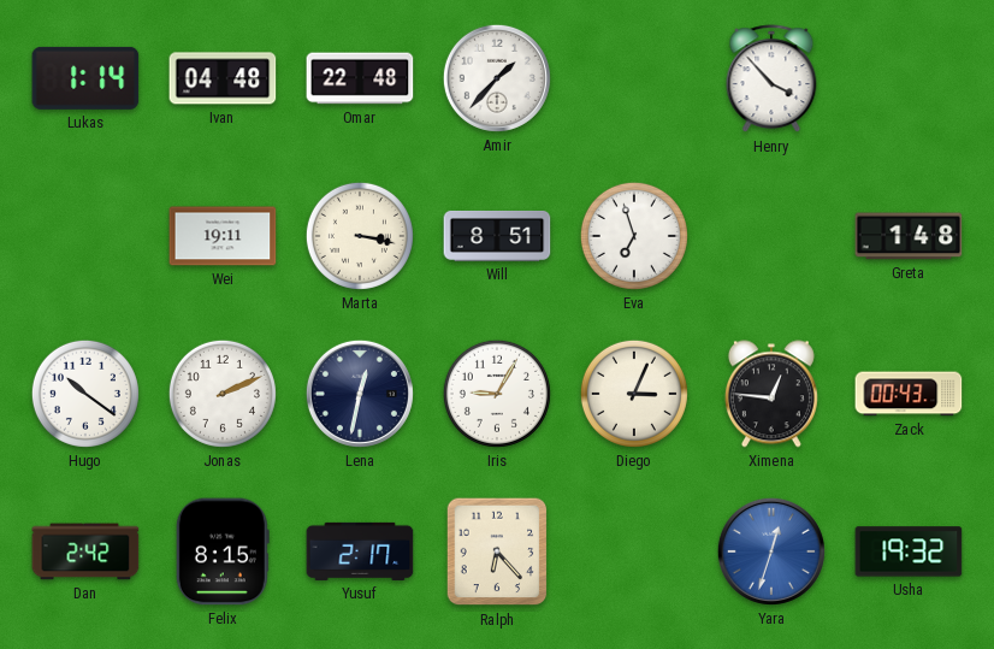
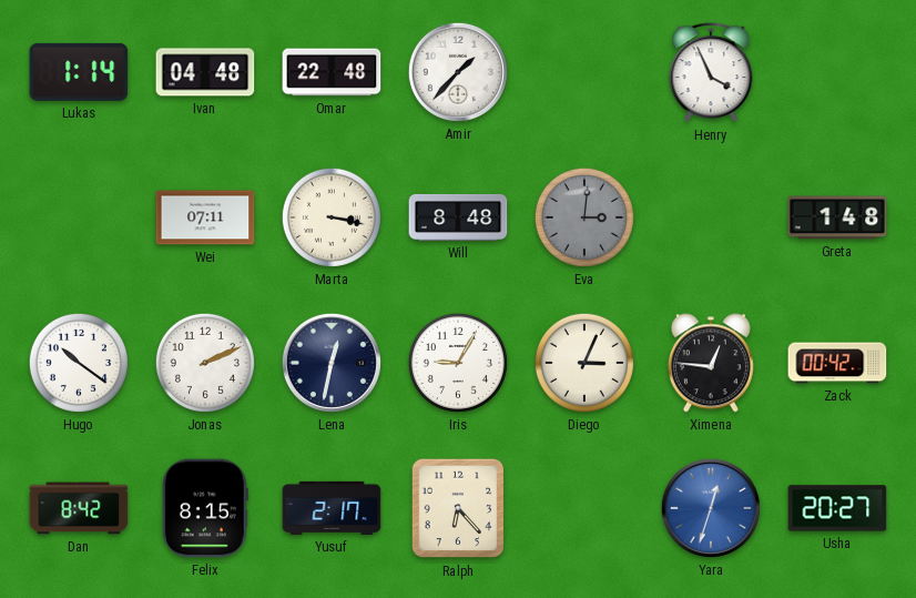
Henry: 3:53 -> 3:56
Wei: 19:11 -> 07:11
Will: 8:51 -> 8:48
Eva: 6:57 -> 3:01
Eva dial: white -> grey
Zack: 00:43 -> 00:42
Dan: 2:42 -> 8:42
Usha: 19:32 -> 20:27
